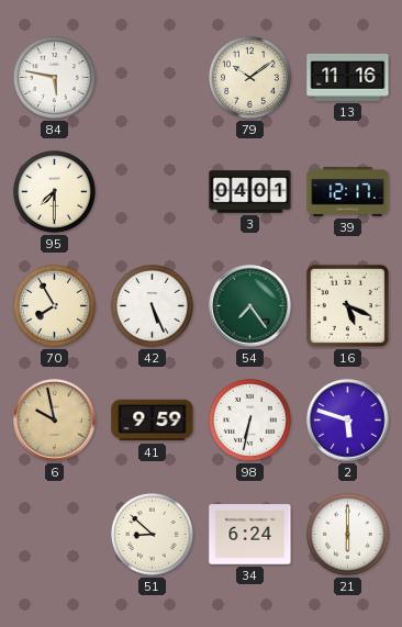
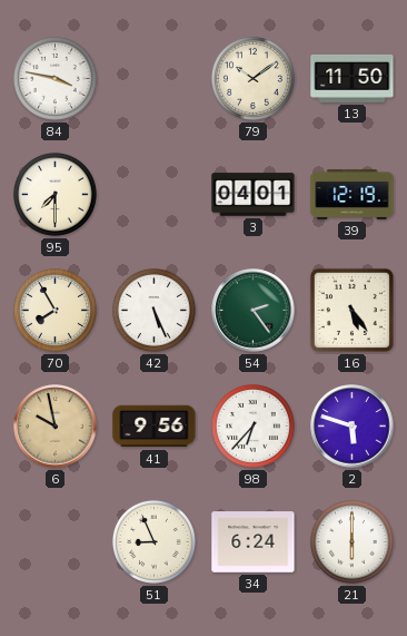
84: 5:47 -> 3:47
13: 11:16 -> 11:50
39: 12:17 -> 12:19
54: 7:24 -> 2:24
16: 5:19 -> 5:24
41: 9:59 -> 9:56
98: 6:32 -> 6:37
51: 8:52 -> 8:56
